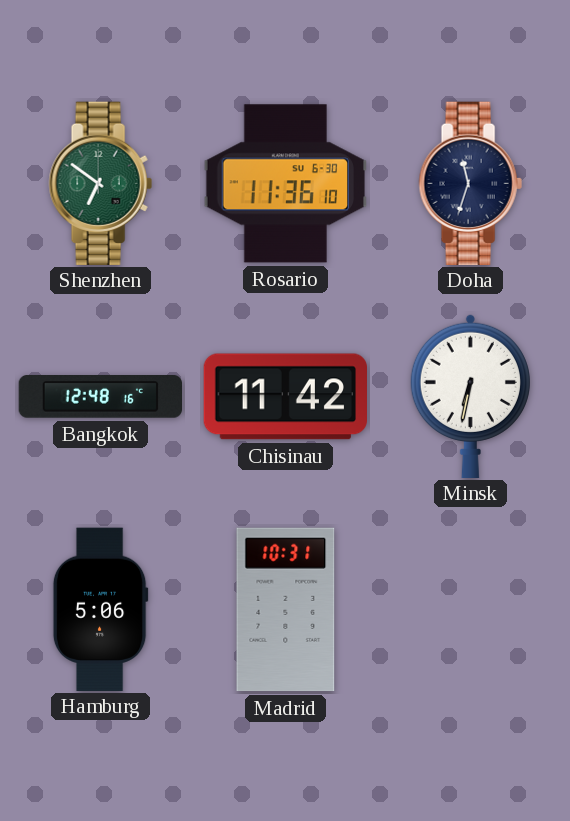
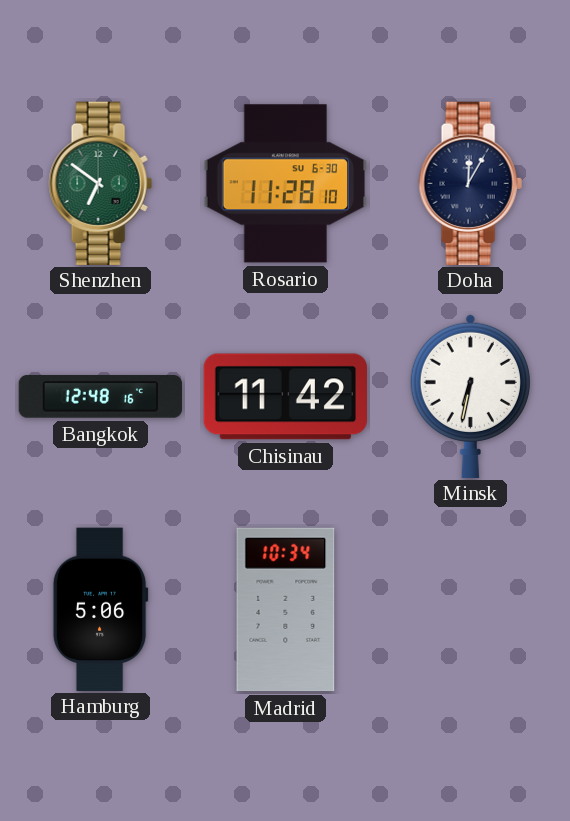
Rosario: 11:36 -> 11:28
Doha: 11:33 -> 12:05
Madrid: 10:31 -> 10:34
